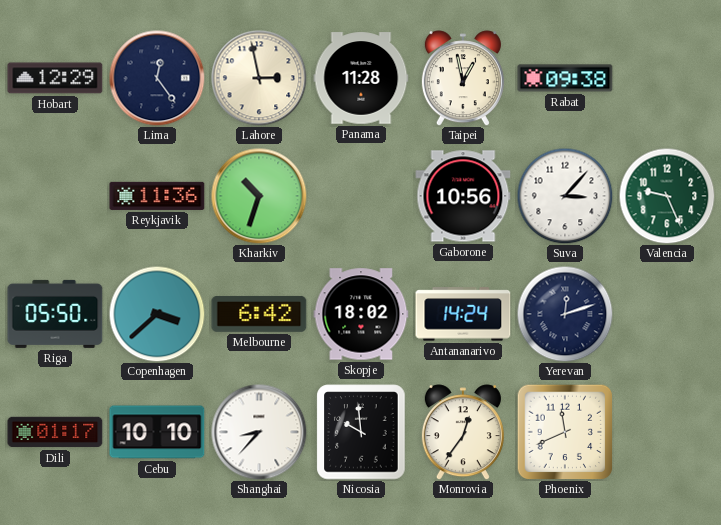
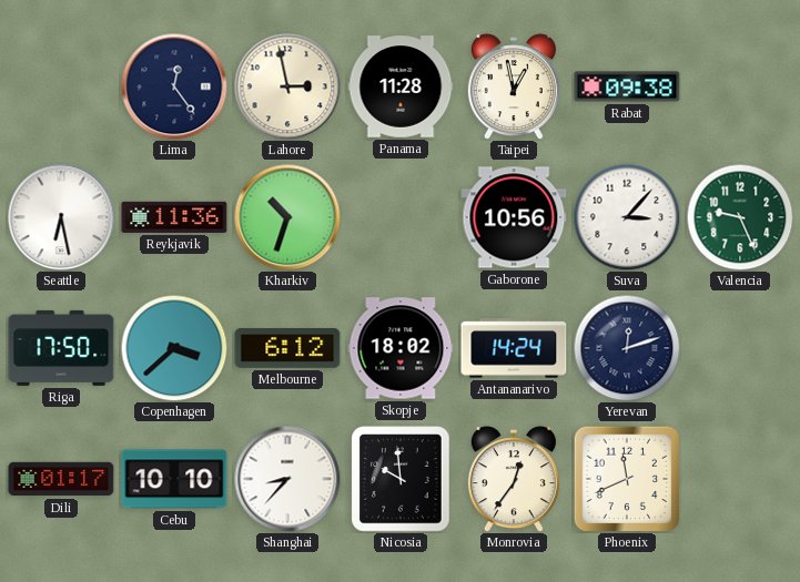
Hobart: 12:29 -> none
Seattle: none -> 6:28
Riga: 05:50 -> 17:50
Melbourne: 6:42 -> 6:12
